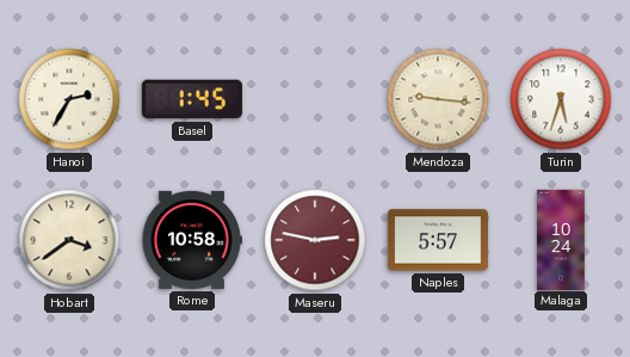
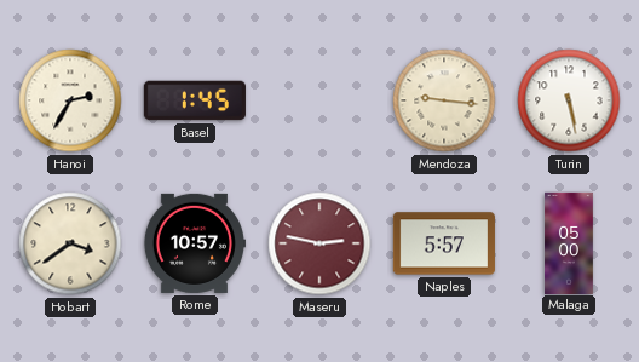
Turin: 5:33 -> 5:28
Rome: 10:58 -> 10:57
Malaga: 10:24 -> 05:00
